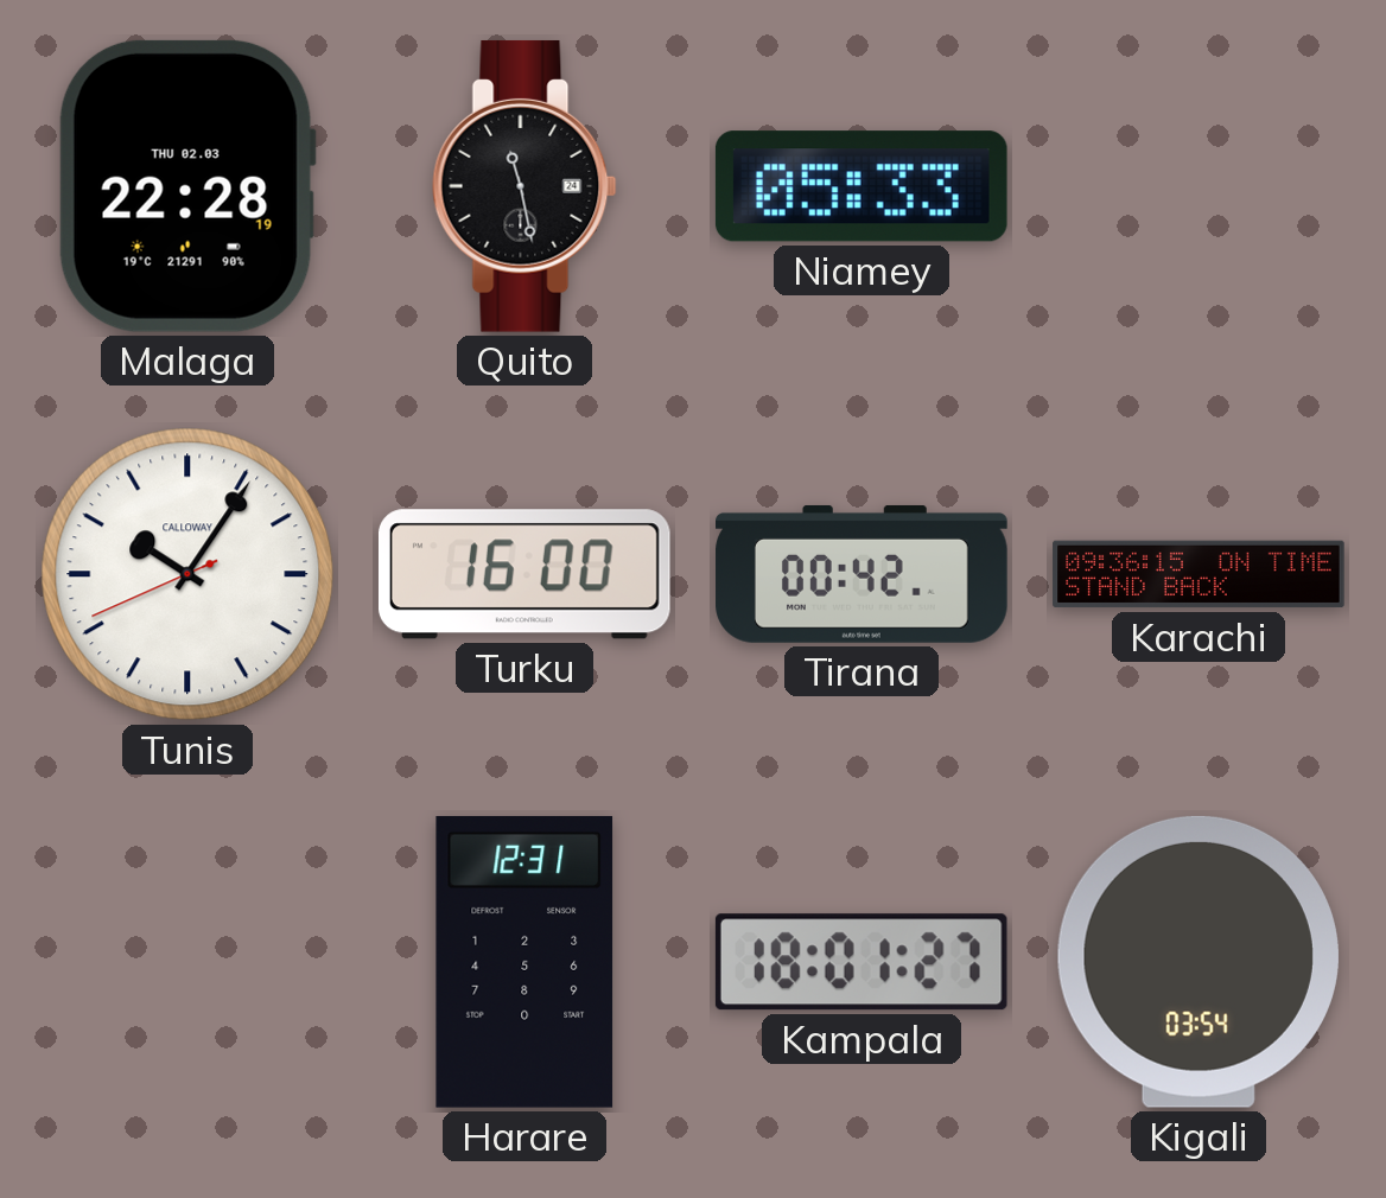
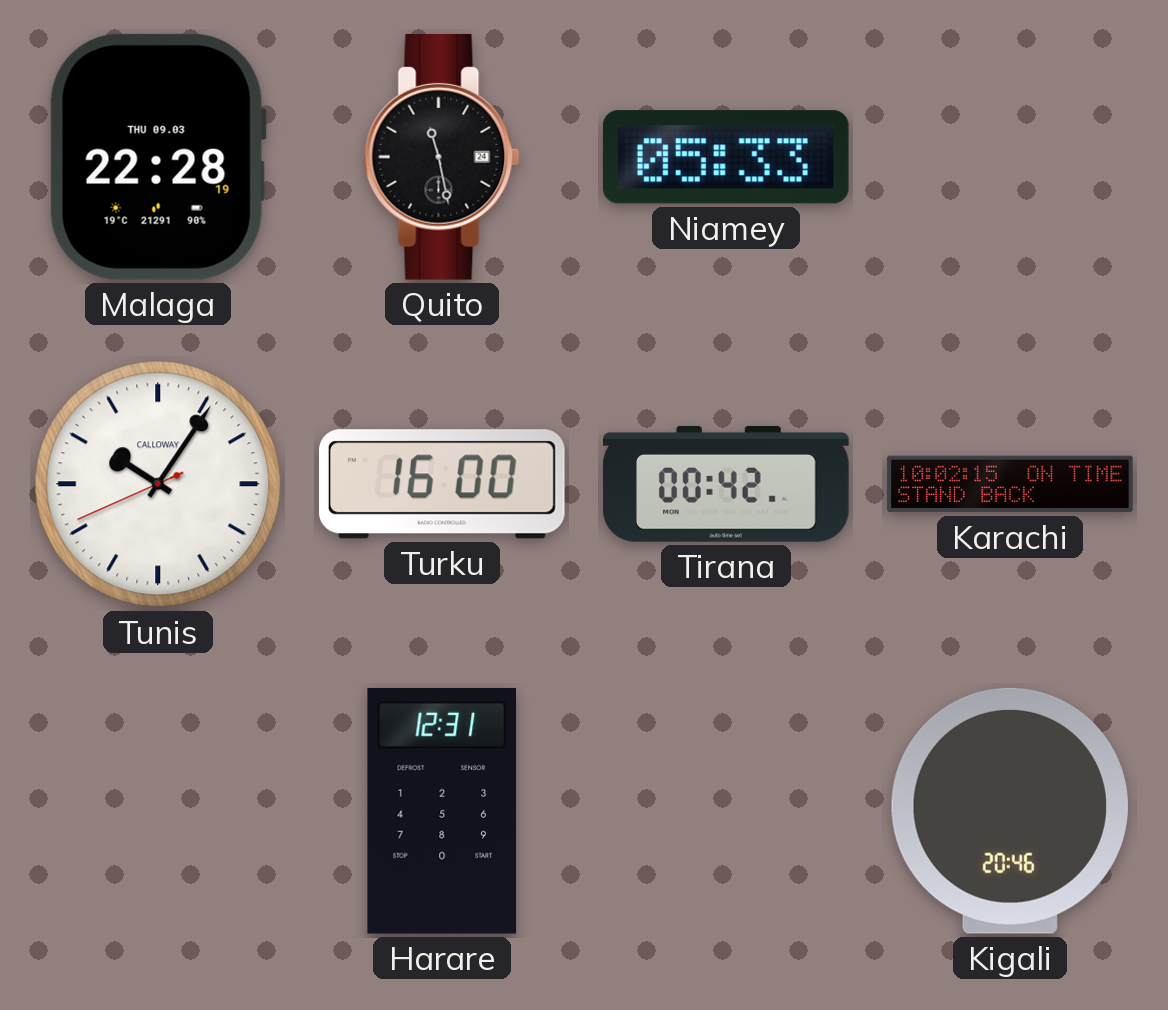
Malaga date: THU 02.03 -> THU 09.03
Karachi: 09:36 -> 10:02
Kampala: 18:01 -> none
Kigali: 03:54 -> 20:46
